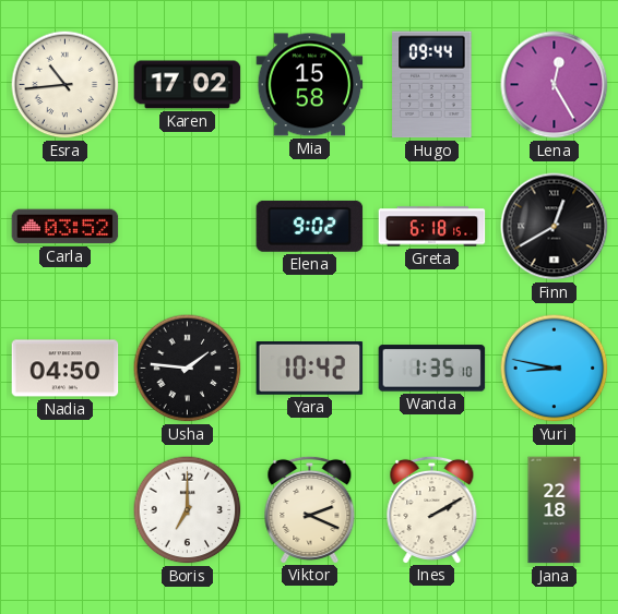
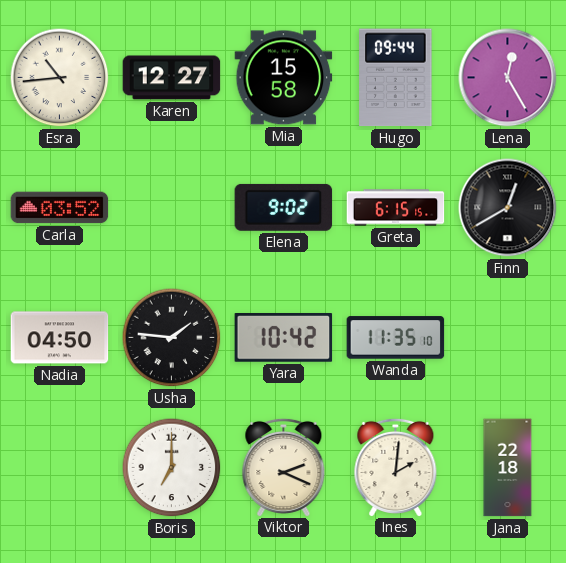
Karen: 17:02 -> 12:27
Greta: 6:18 -> 6:15
Wanda: 1:35 -> 11:35
Yuri: 8:47 -> none
Ines: 2:10 -> 2:01
